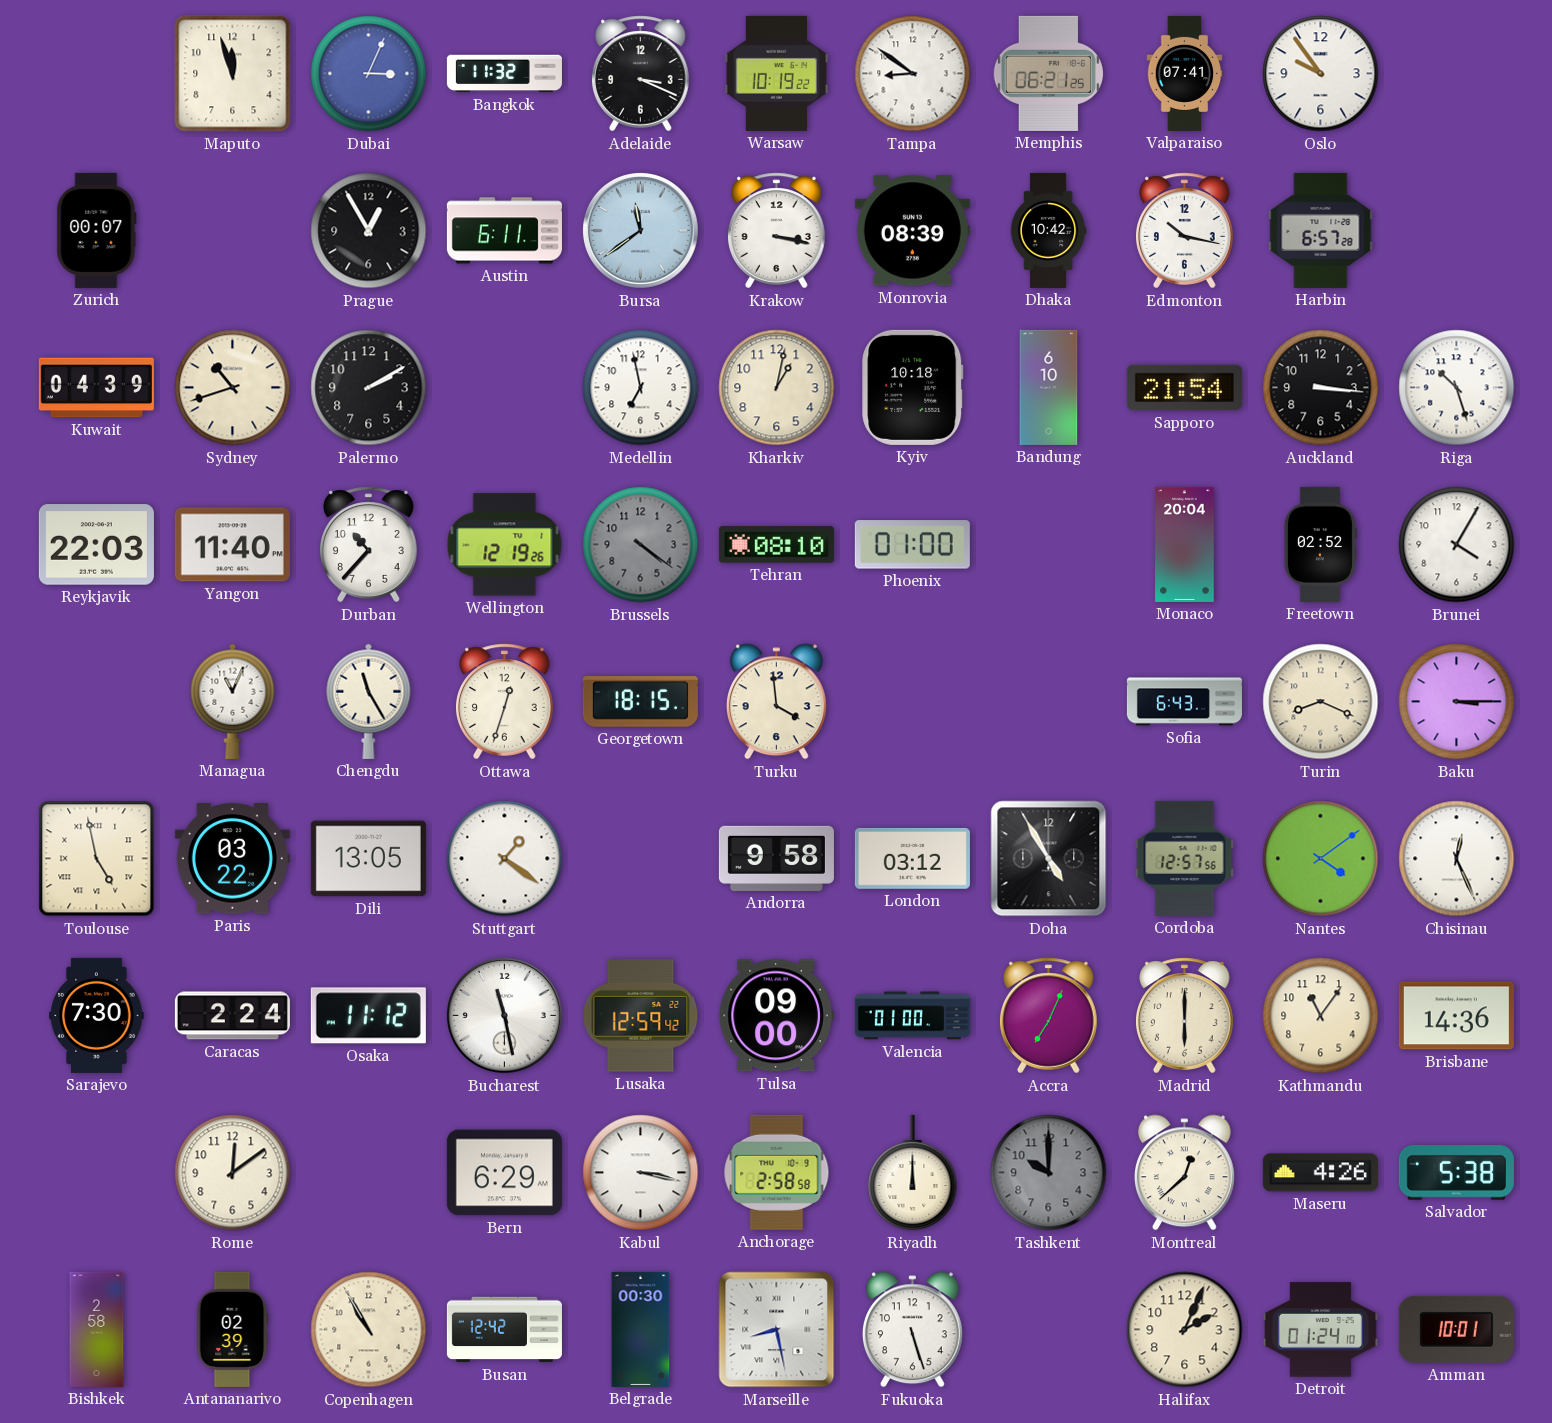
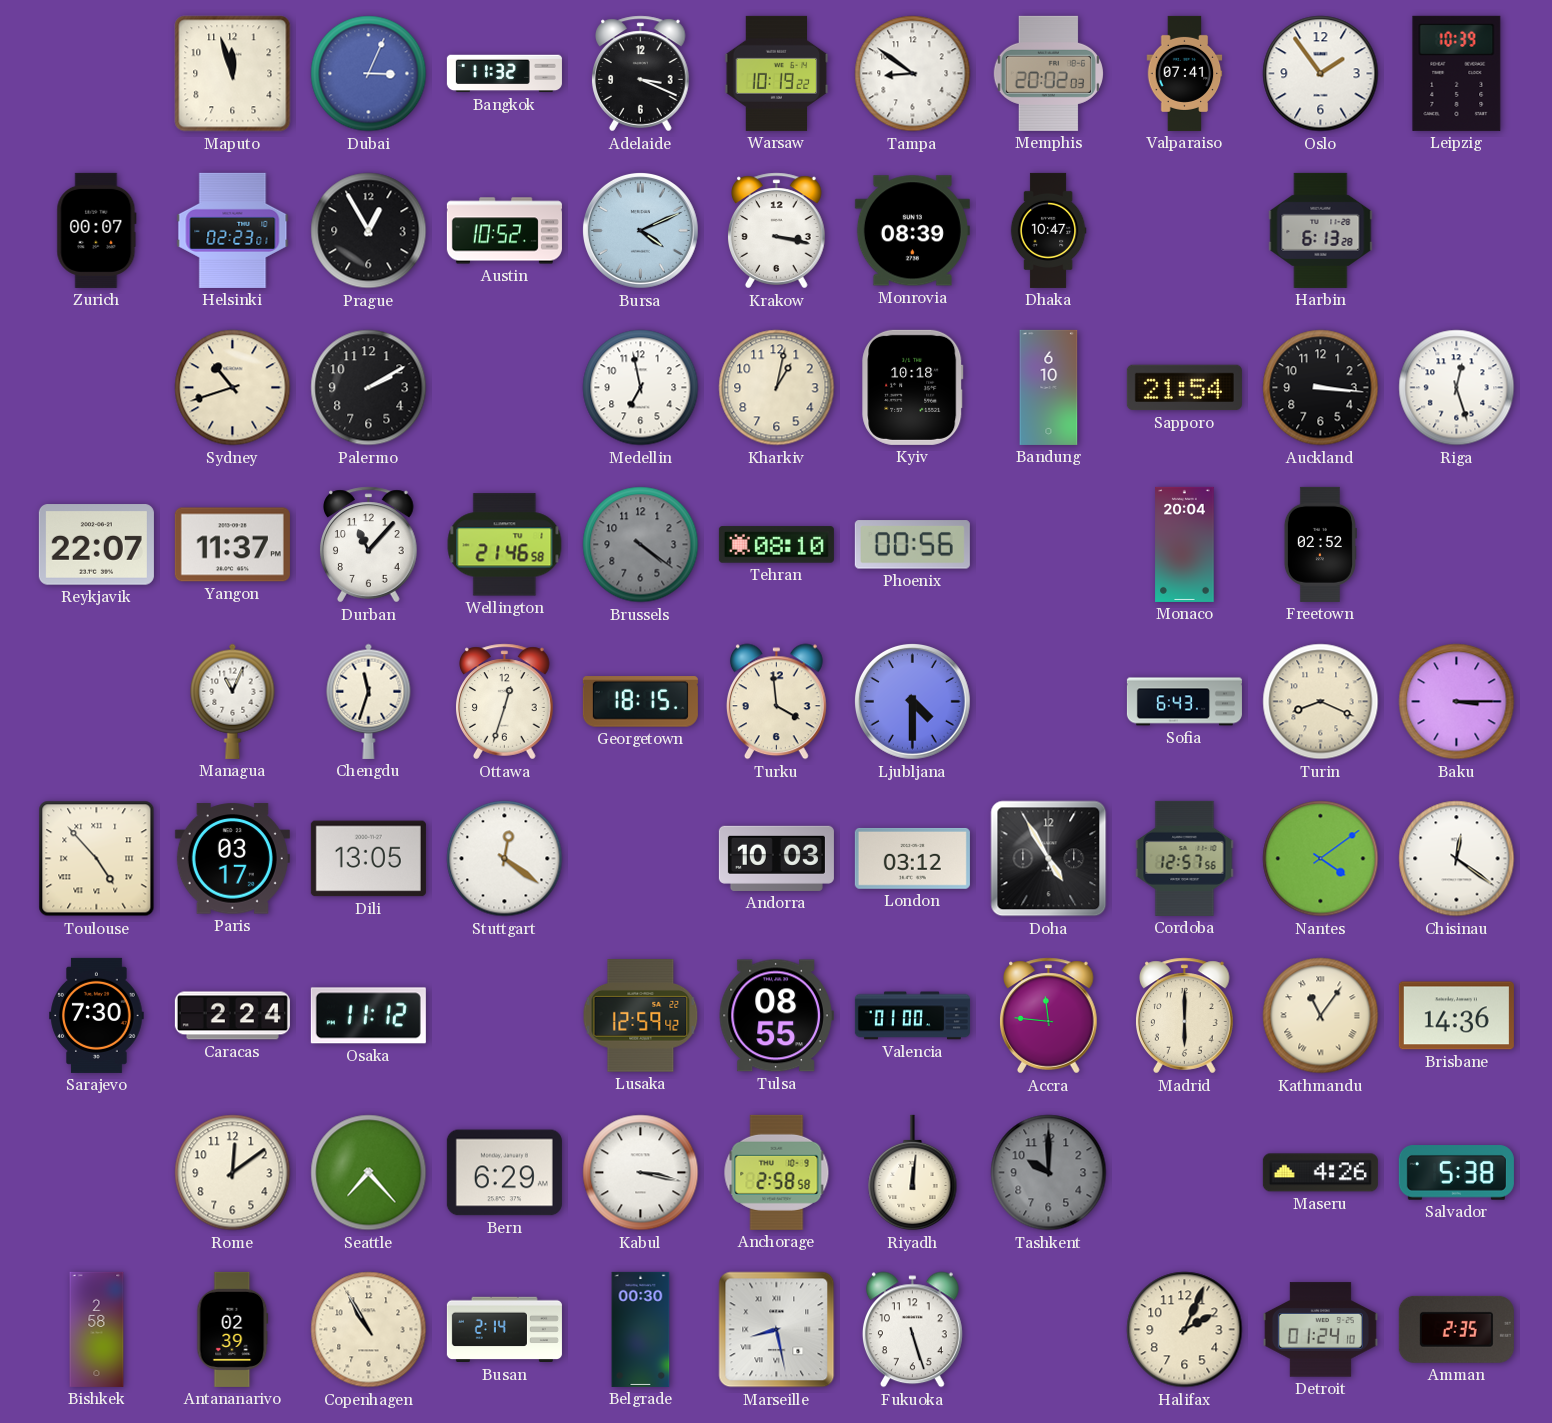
Memphis: 06:21 -> 20:02
Oslo: 9:54 -> 1:54
Leipzig: none -> 10:39
Helsinki: none -> 02:23
Austin: 6:11 -> 10:52
Bursa: 11:39 -> 4:11
Dhaka: 10:42 -> 10:47
Edmonton: 10:17 -> none
Harbin: 6:57 -> 6:13
Kuwait: 04:39 -> none
Riga: 10:27 -> 12:27
Reykjavik: 22:03 -> 22:07
Yangon: 11:40 -> 11:37
Durban: 10:37 -> 11:07
Wellington: 12:19 -> 21:46
Phoenix: 01:00 -> 00:56
Brunei: 4:05 -> none
Chengdu: 11:25 -> 11:33
Ljubljana: none -> 4:30
Toulouse: 4:58 -> 4:53
Paris: 03:22 -> 03:17
Stuttgart: 1:21 -> 12:21
Andorra: 9:58 -> 10:03
Chisinau: 12:26 -> 12:21
Bucharest: 11:28 -> none
Tulsa: 09:00 -> 08:55
Accra: 7:04 -> 11:46
Kathmandu numerals: Arabic -> Roman
Seattle: none -> 7:23
Riyadh: 12:00 -> 12:01
Montreal: 12:38 -> none
Busan: 12:42 -> 2:14
Amman: 10:01 -> 2:35
